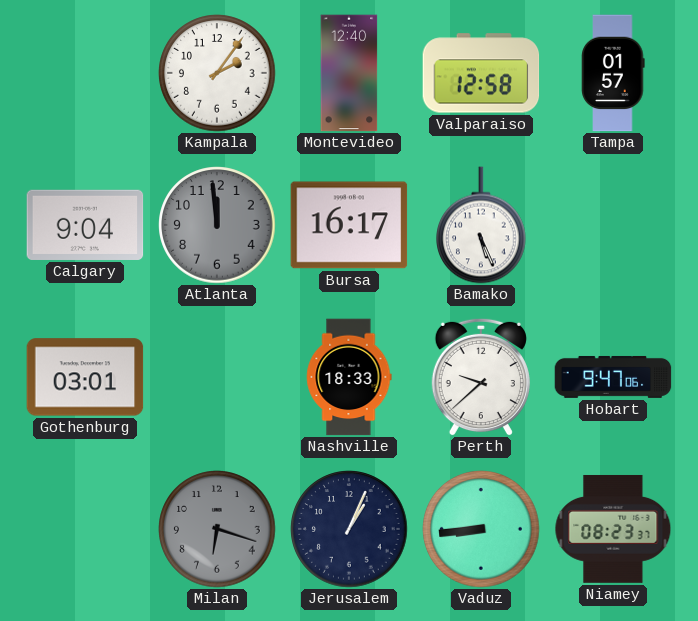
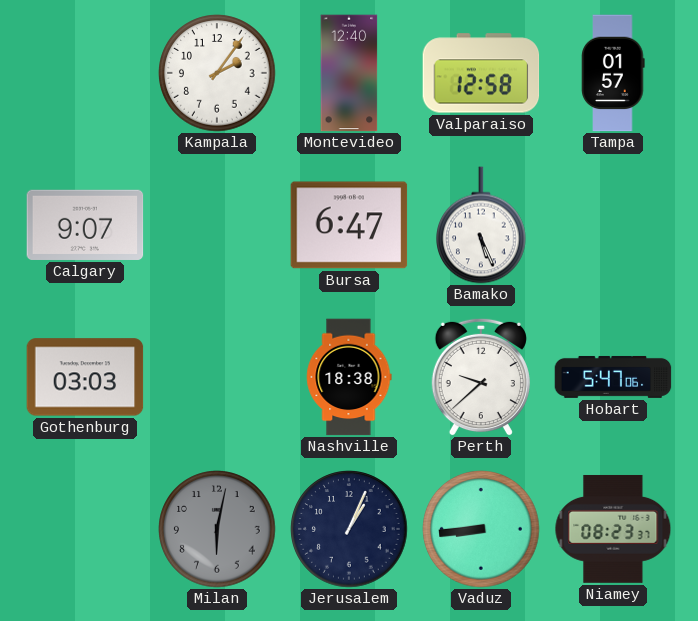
Calgary: 9:04 -> 9:07
Atlanta: 11:59 -> none
Bursa: 16:17 -> 6:47
Gothenburg: 03:01 -> 03:03
Nashville: 18:33 -> 18:38
Hobart: 9:47 -> 5:47
Milan: 6:18 -> 6:02
